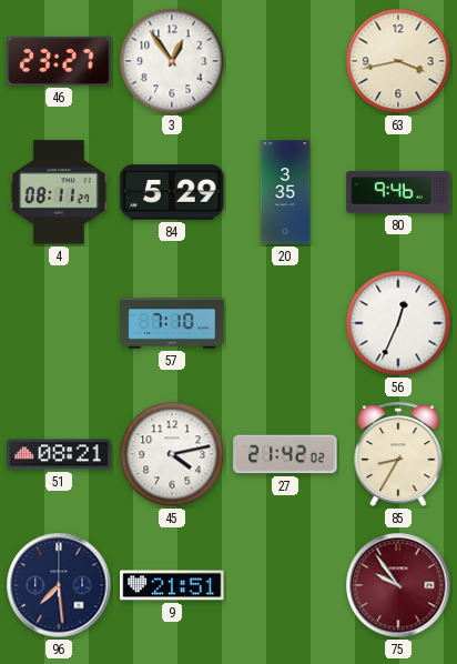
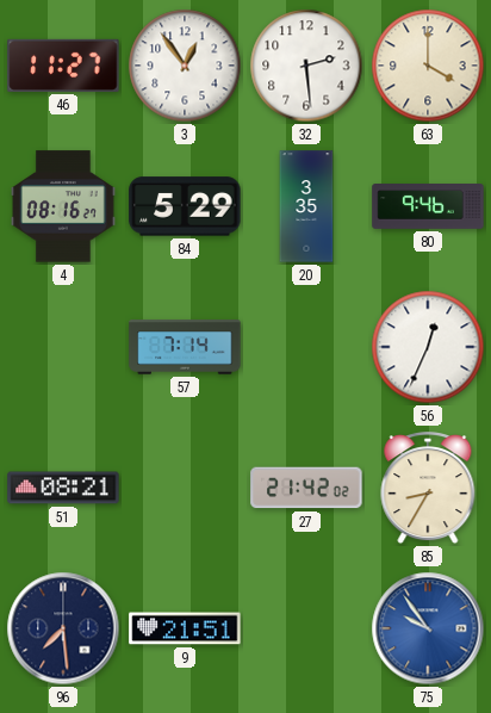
46: 23:27 -> 11:27
32: none -> 2:29
63: 3:43 -> 4:00
4: 08:11 -> 08:16
57: 7:10 -> 7:14
45: 4:13 -> none
75 dial: burgundy -> blue
